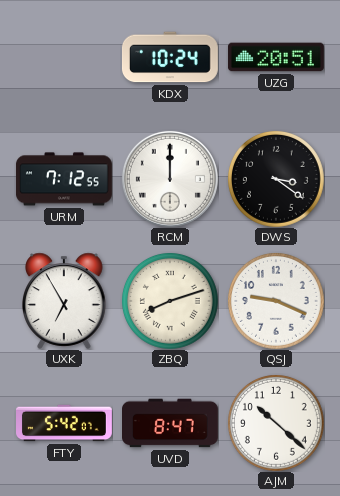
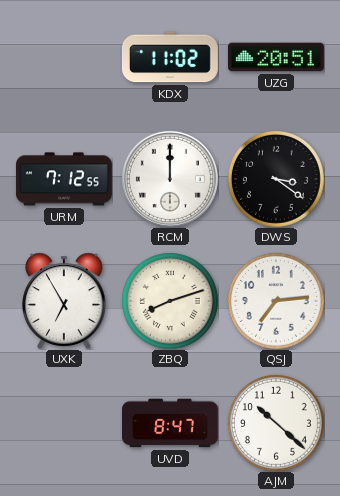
KDX: 10:24 -> 11:02
QSJ: 9:19 -> 7:14
FTY: 5:42 -> none
